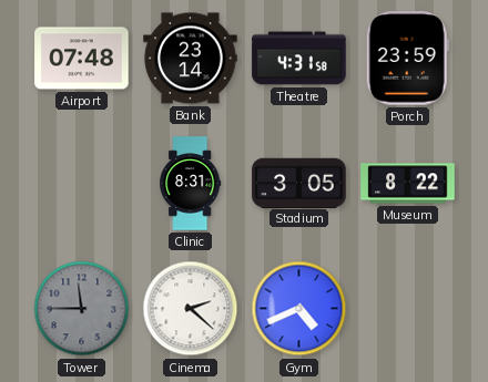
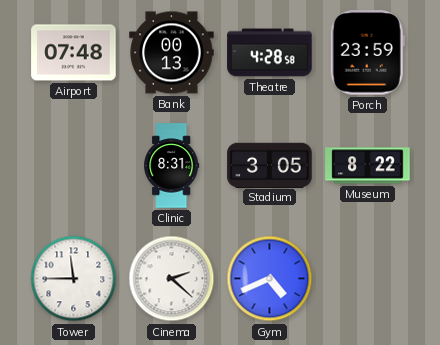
Bank: 23:14 -> 00:13
Theatre: 4:31 -> 4:28
Tower dial: grey -> white
